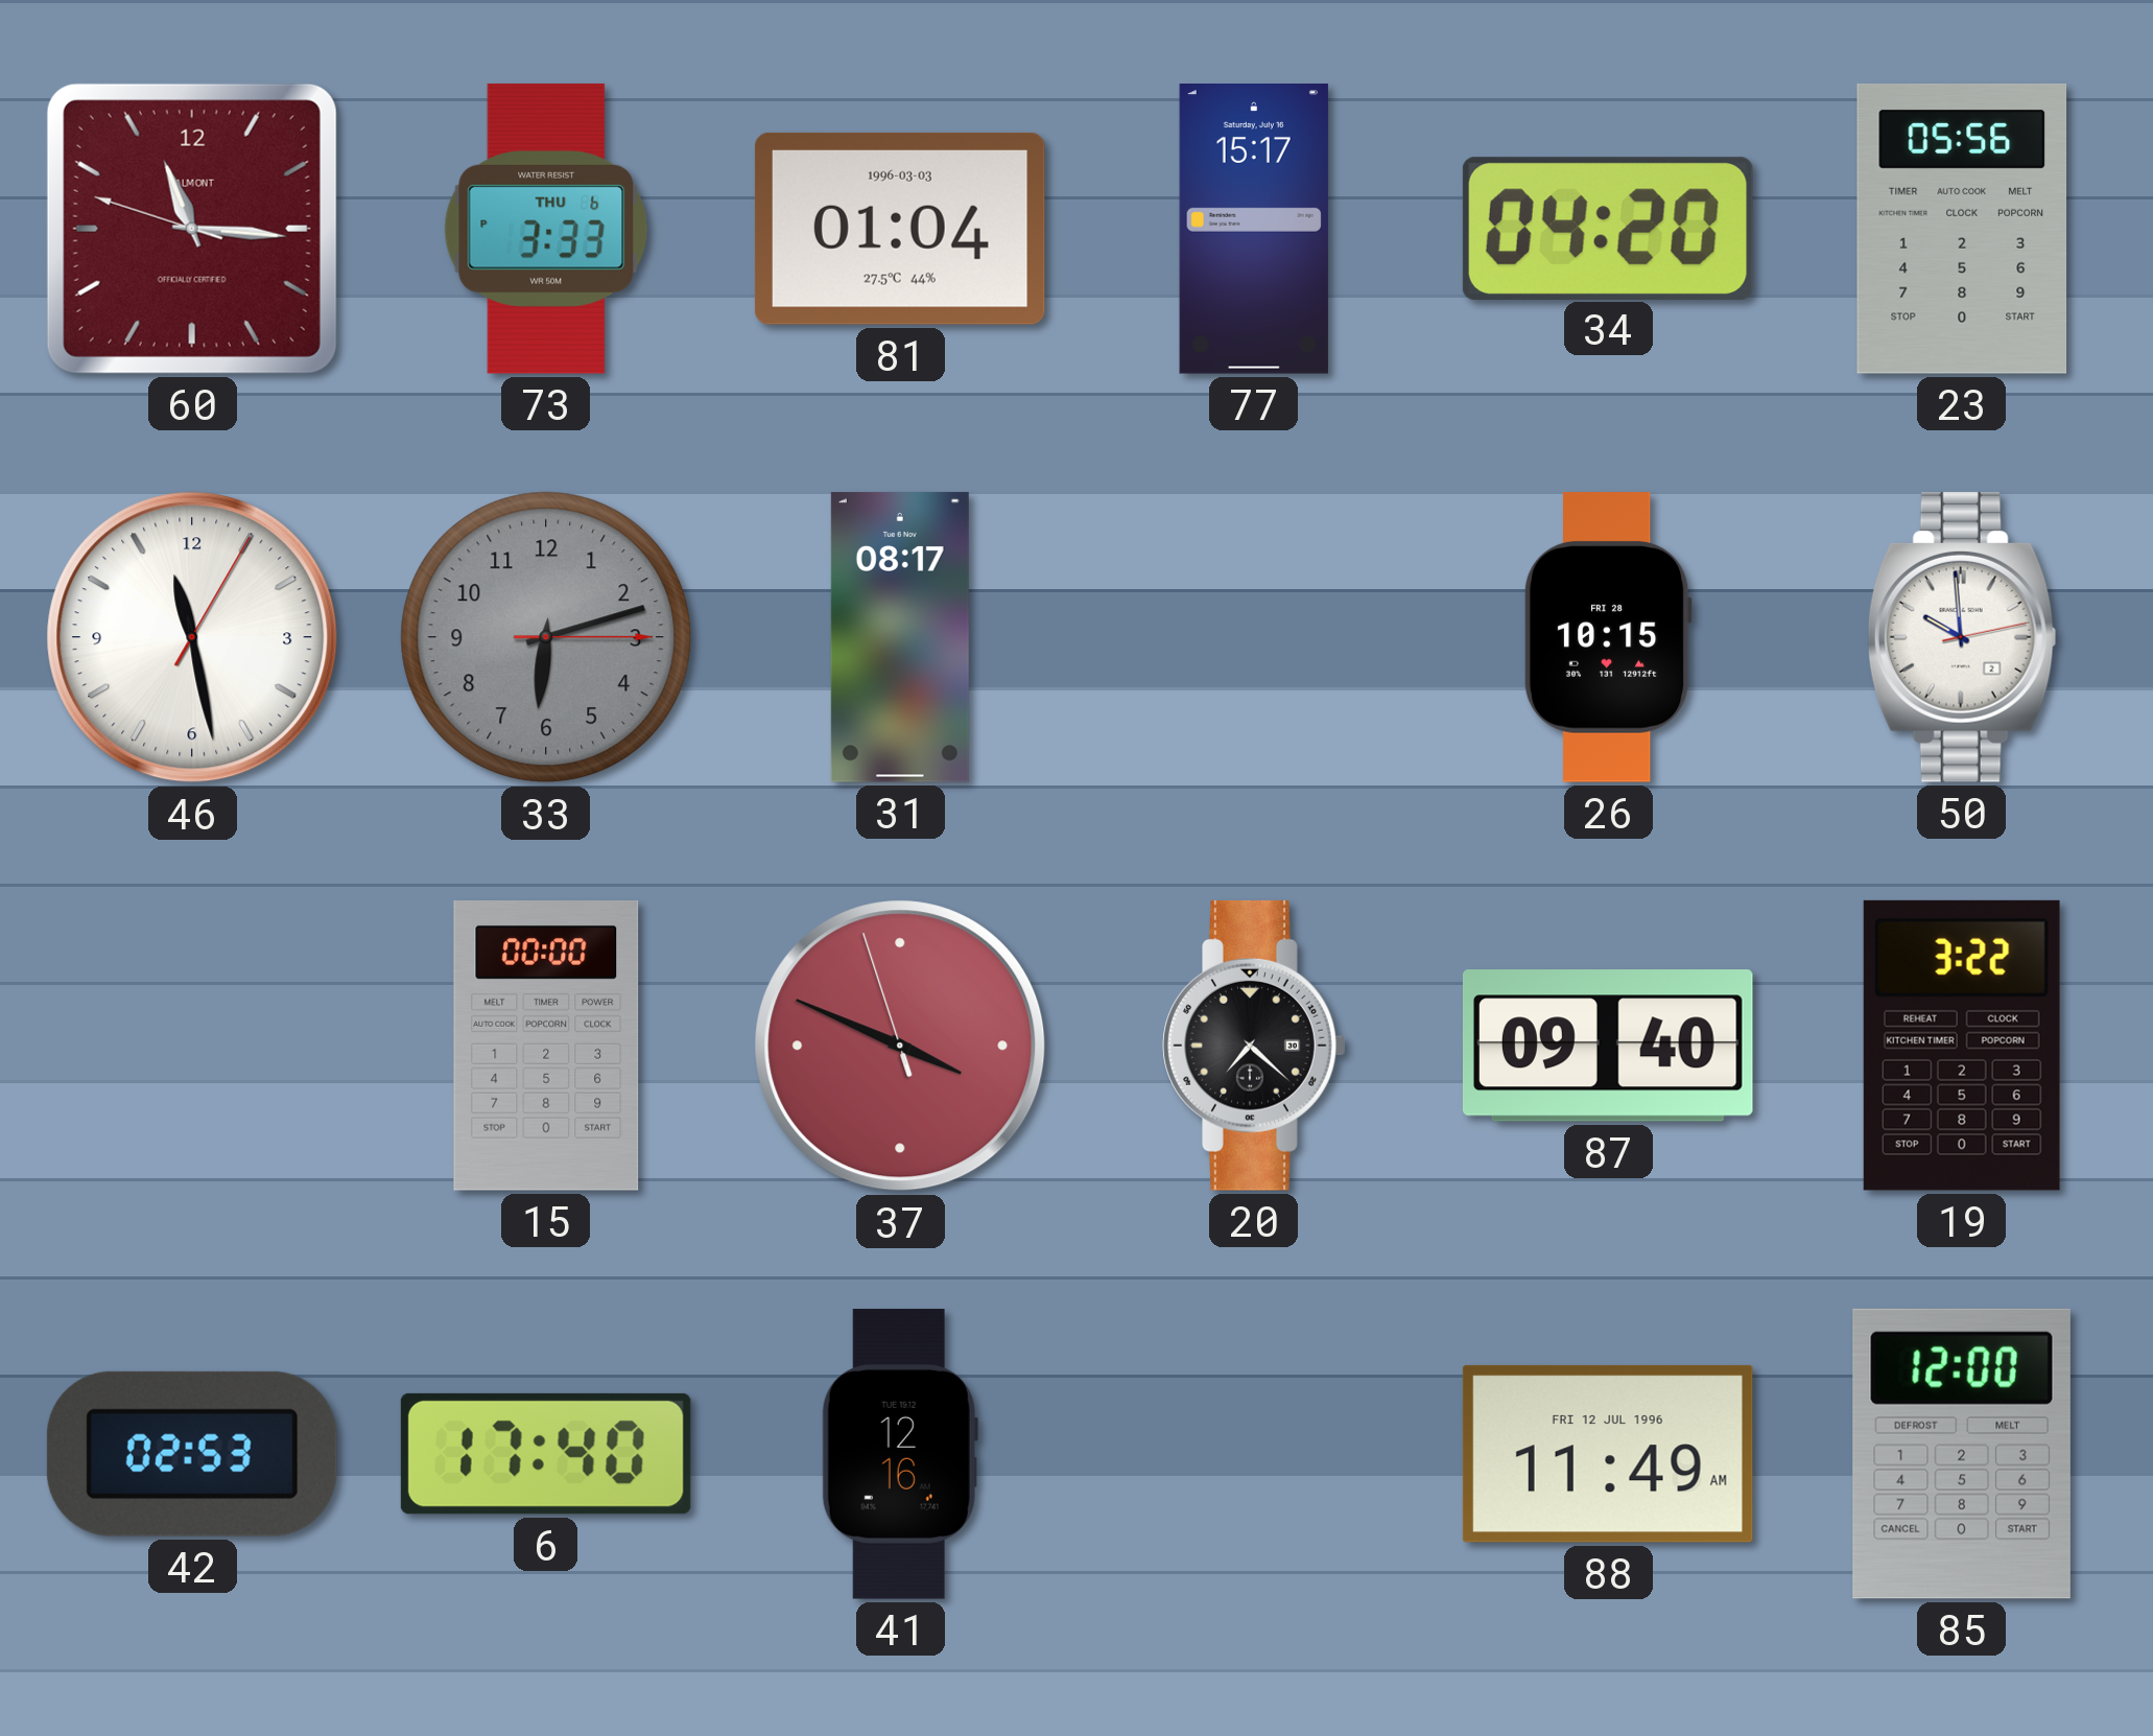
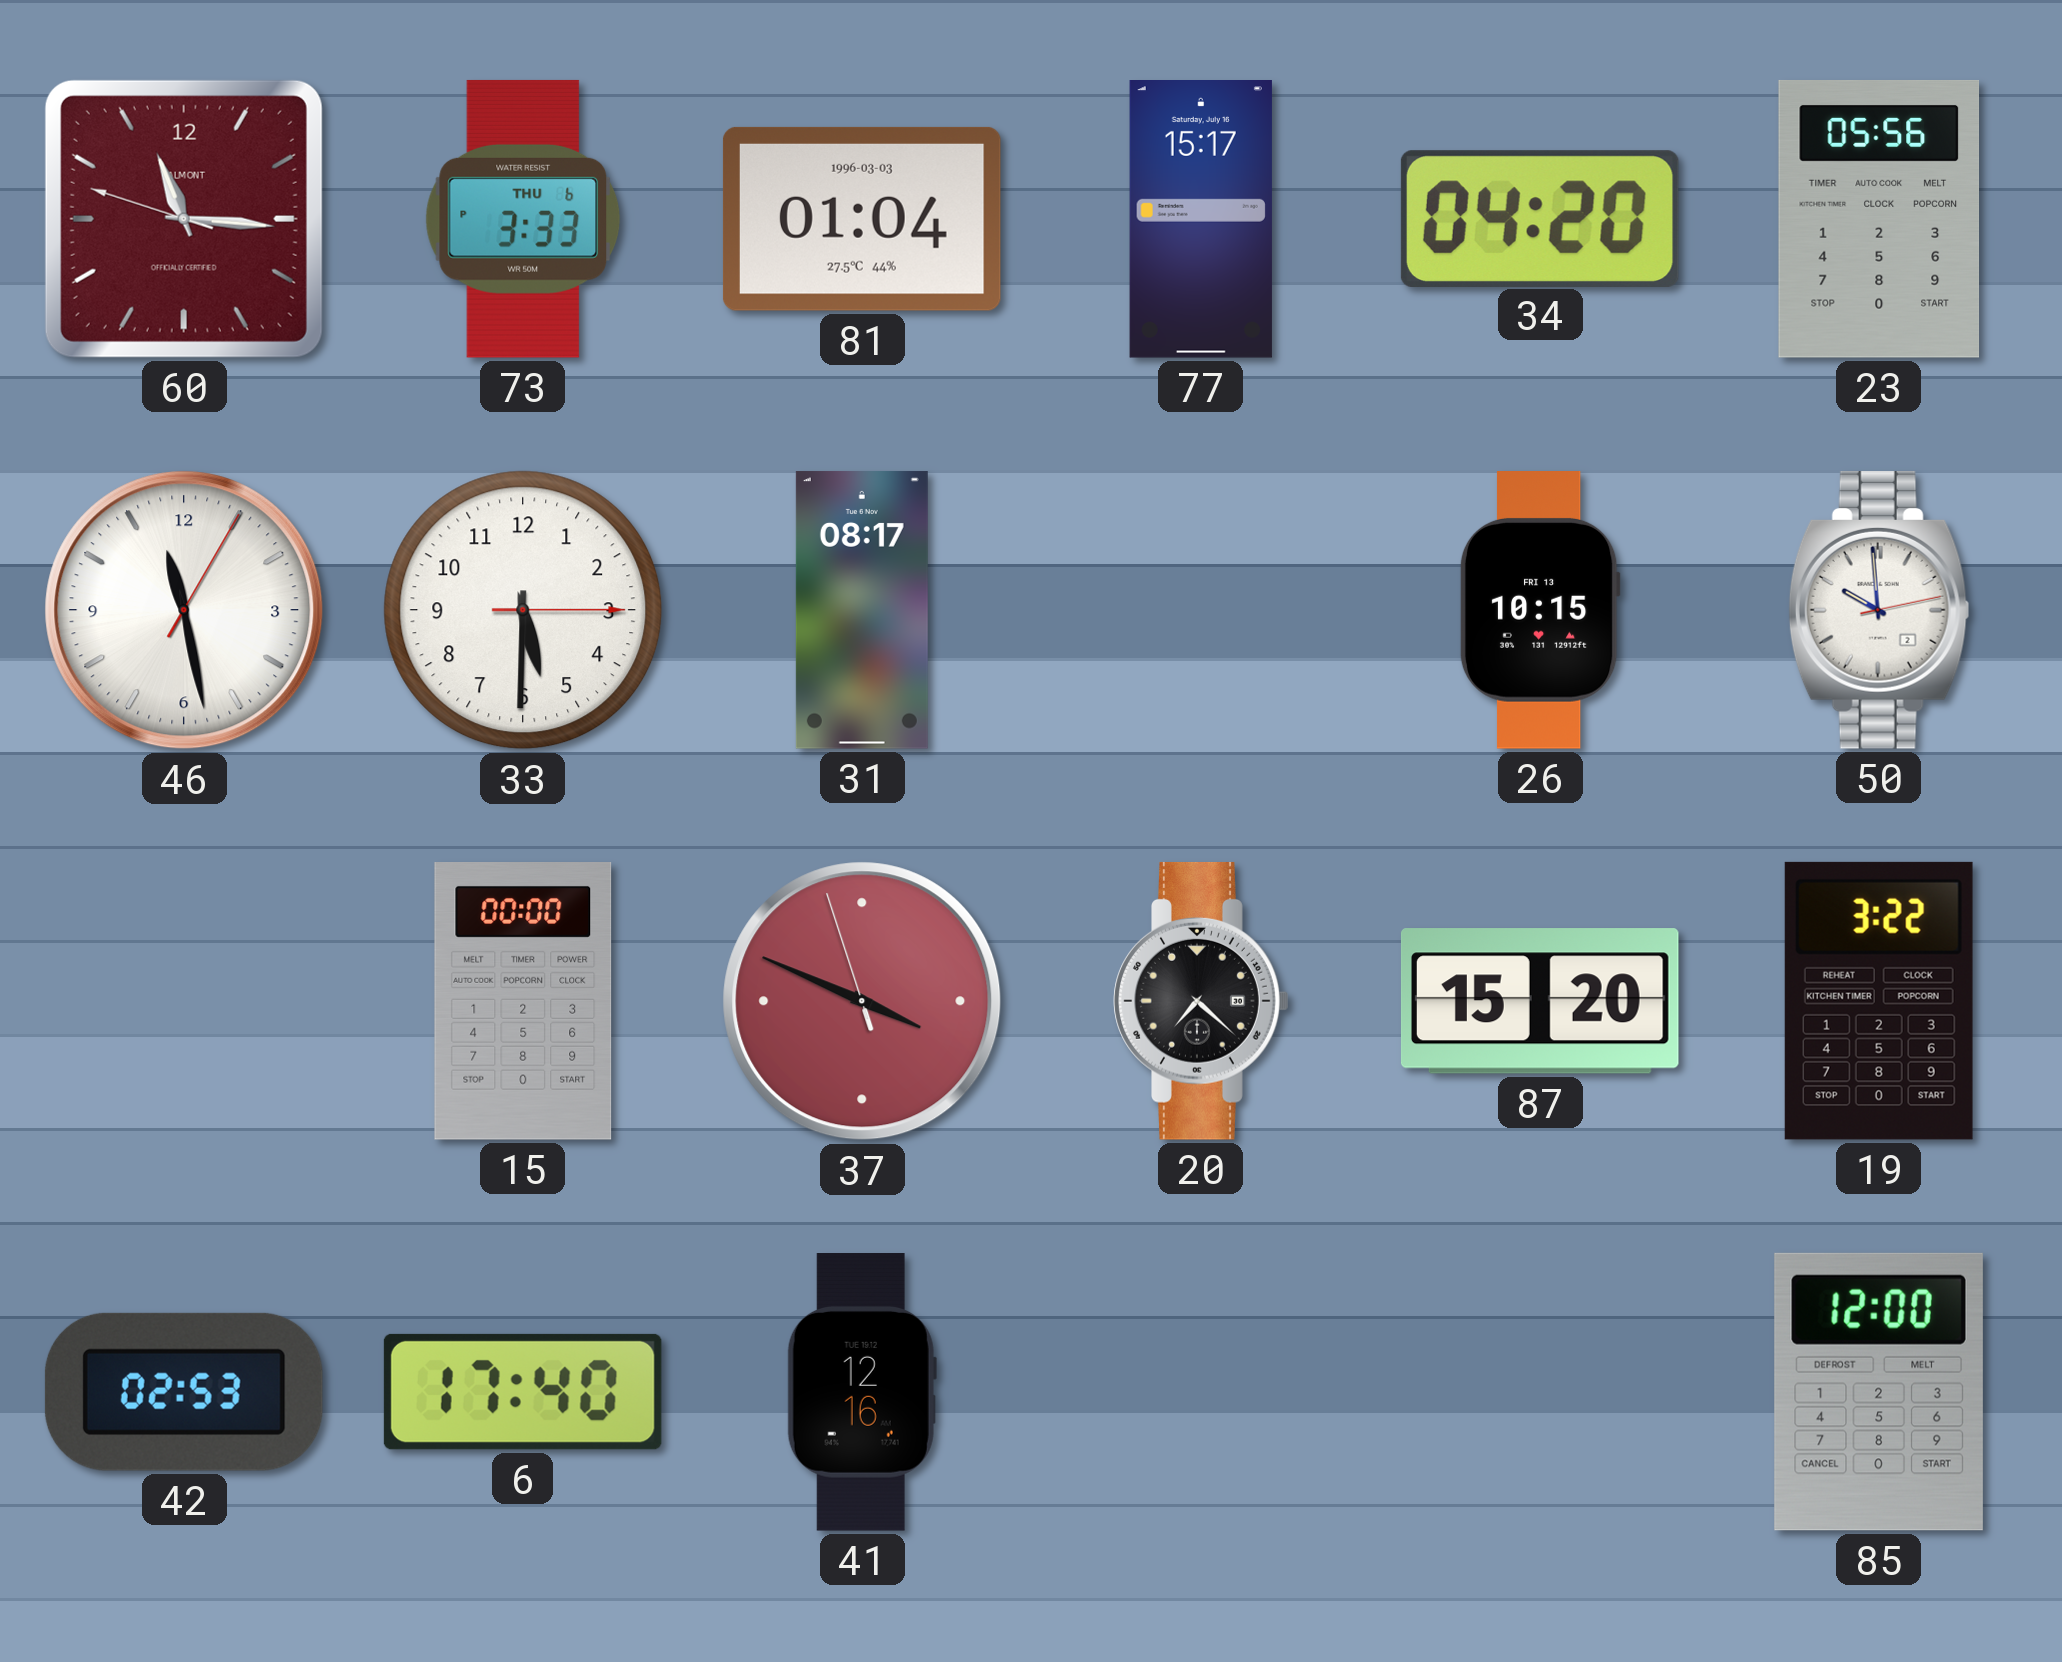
33: 6:12 -> 5:30
33 dial: grey -> white
26 date: FRI 28 -> FRI 13
87: 09:40 -> 15:20
88: 11:49 -> none
